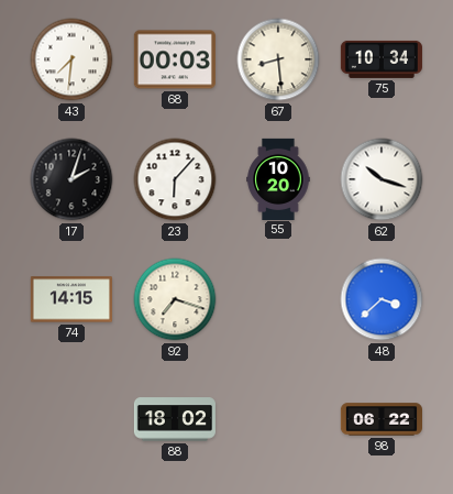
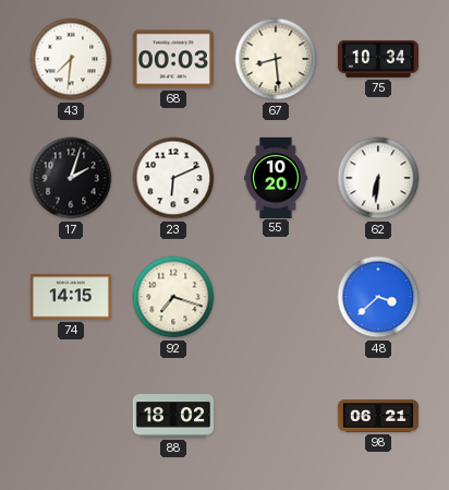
23: 6:07 -> 6:11
62: 10:18 -> 6:31
98: 06:22 -> 06:21
